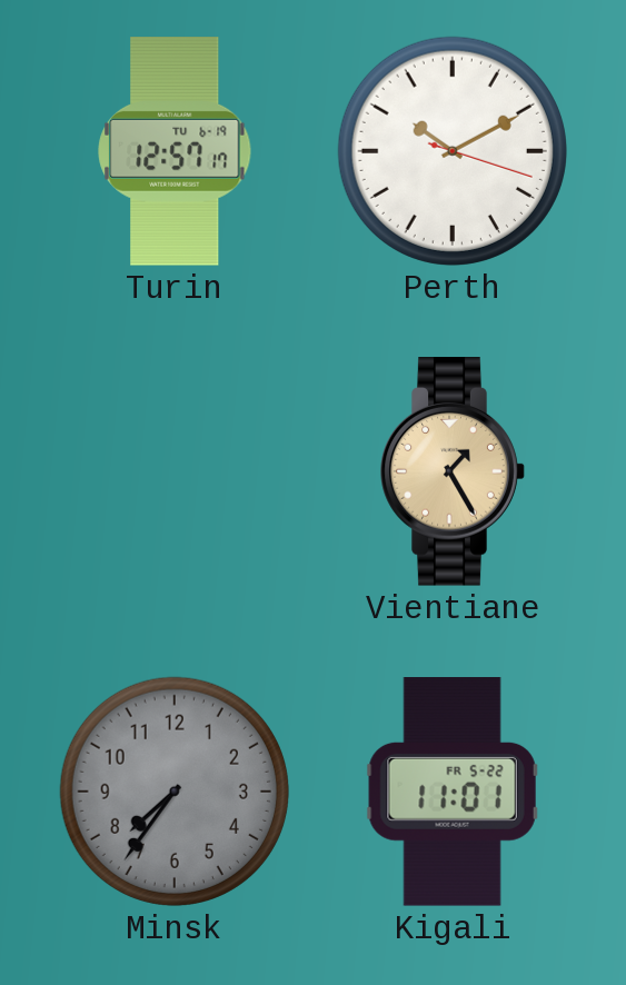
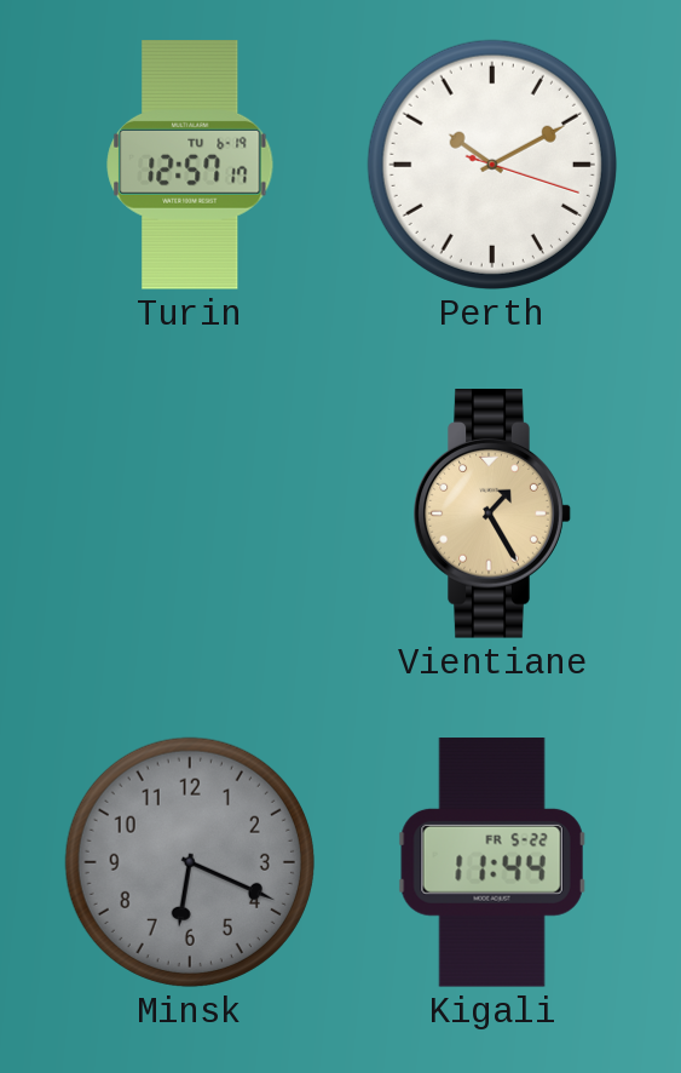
Minsk: 7:36 -> 6:19
Kigali: 11:01 -> 11:44
